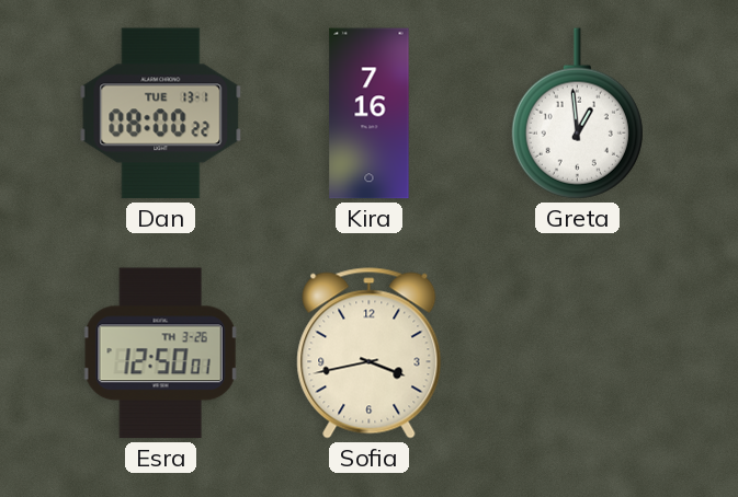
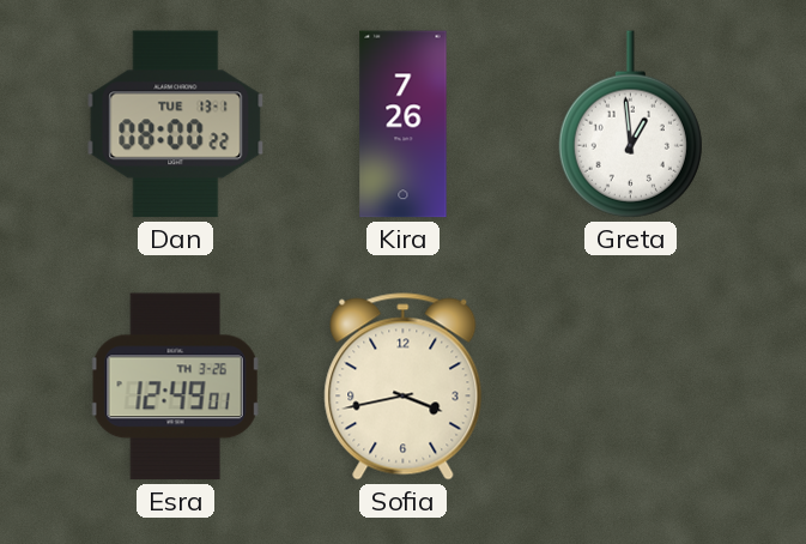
Kira: 7:16 -> 7:26
Esra: 12:50 -> 12:49
